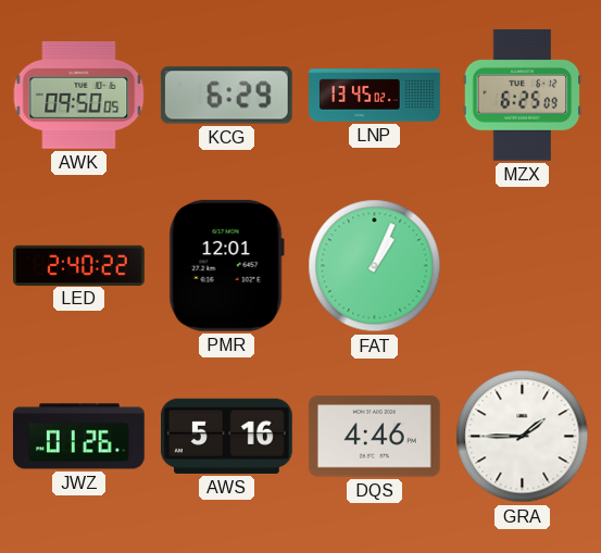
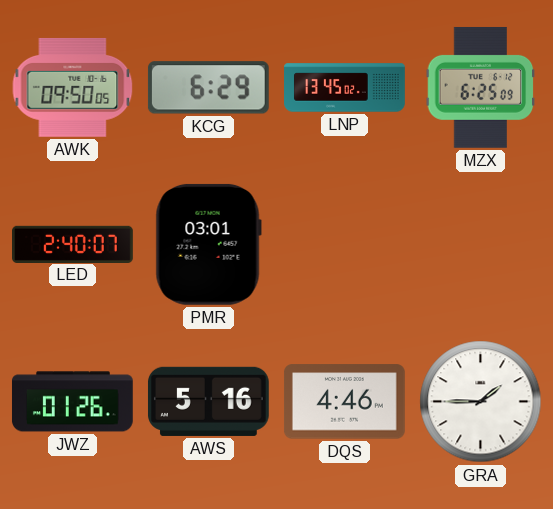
LED: 2:40:22 -> 2:40:07
PMR: 12:01 -> 03:01
FAT: 1:04 -> none
